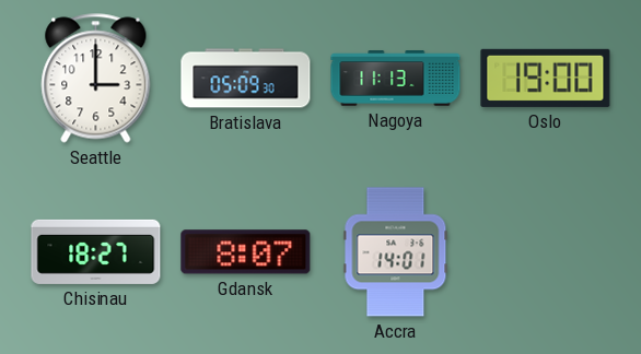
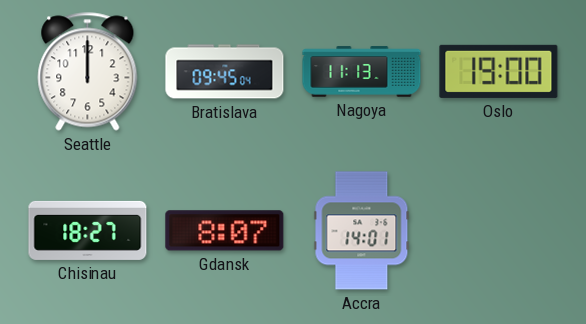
Seattle: 3:00 -> 12:00
Bratislava: 05:09 -> 09:45
